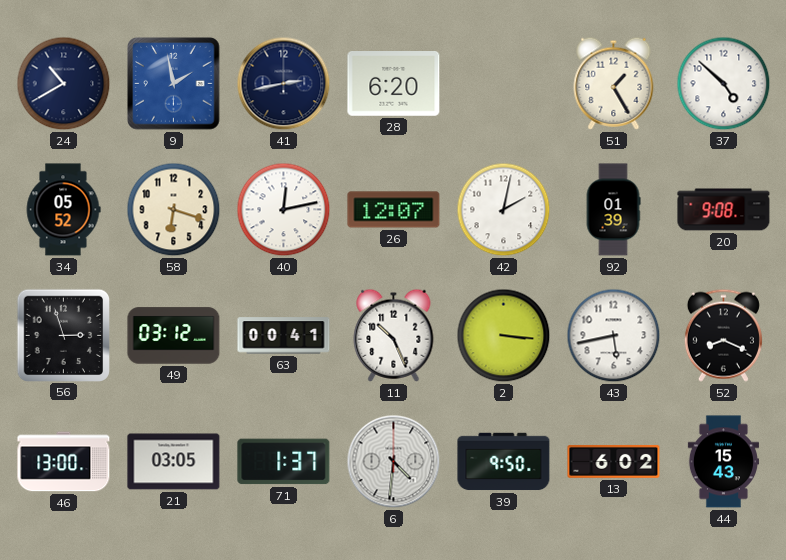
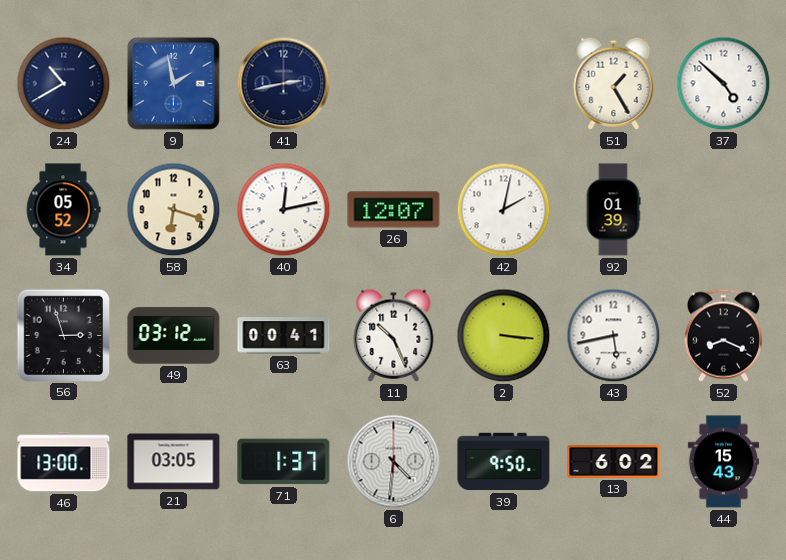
28: 6:20 -> none
20: 9:08 -> none
